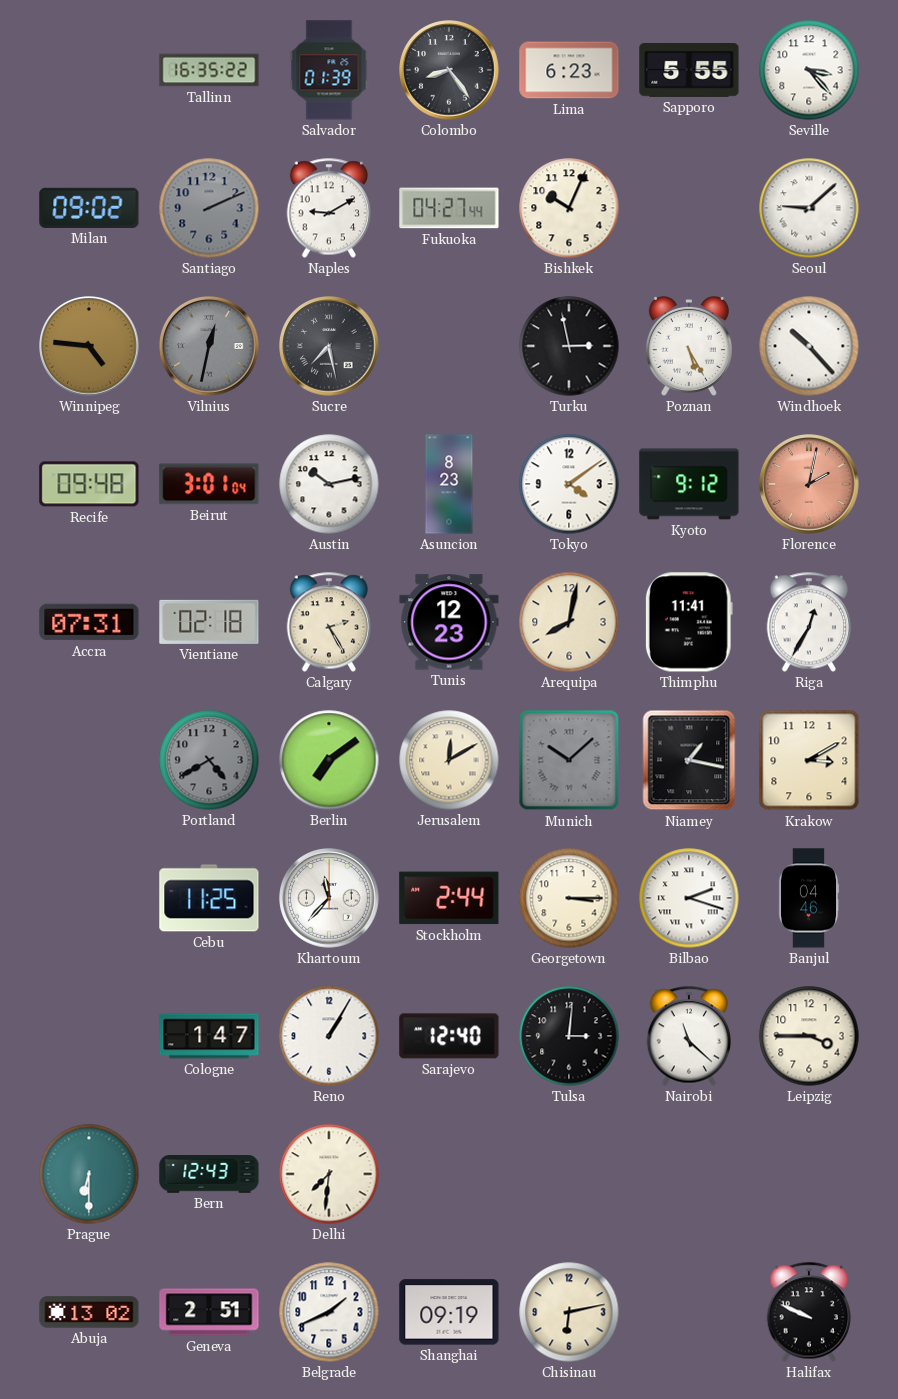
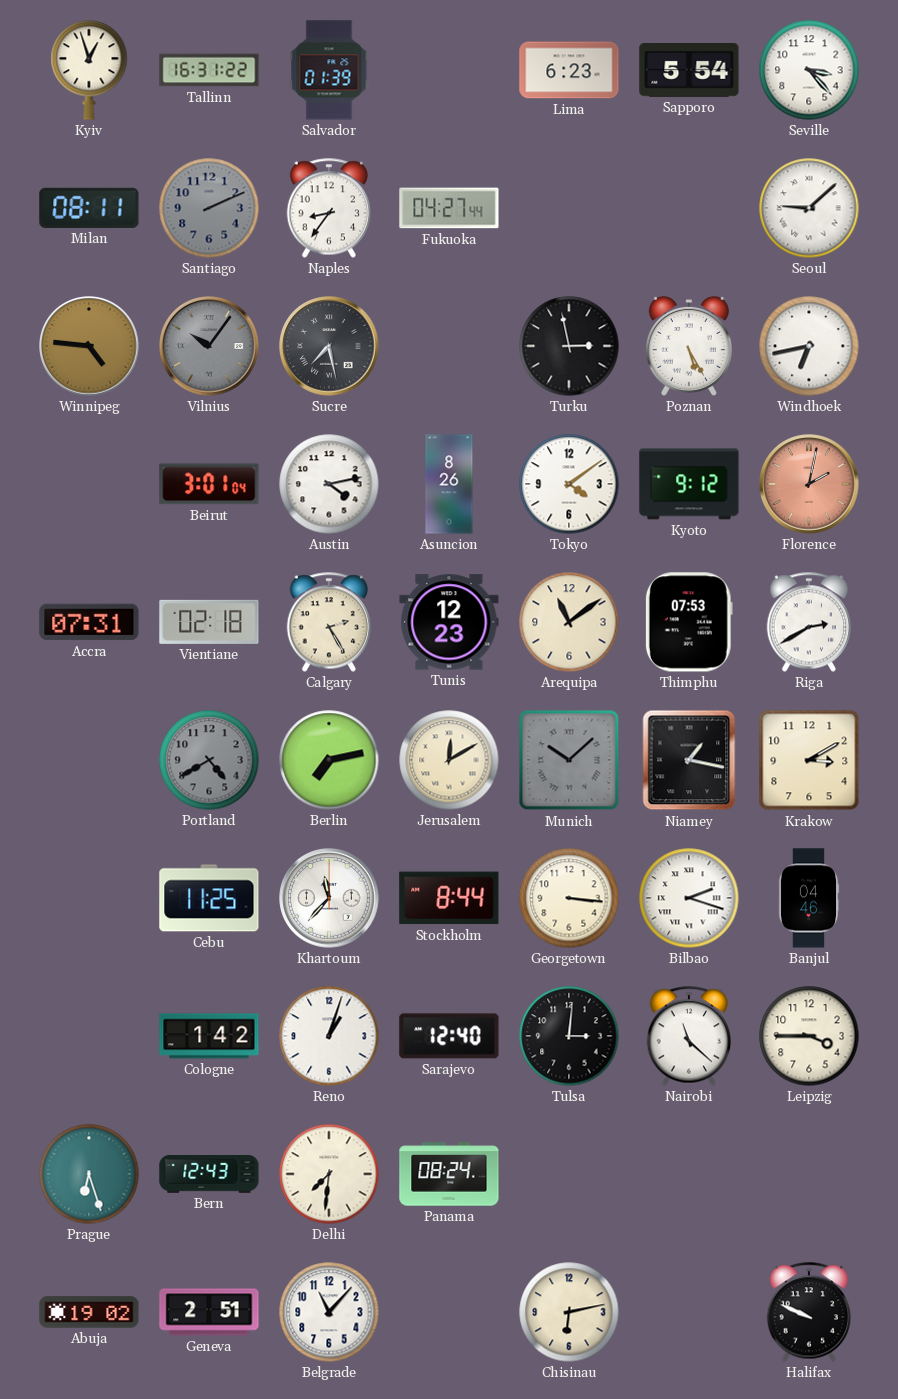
Kyiv: none -> 12:57
Tallinn: 16:35 -> 16:31
Colombo: 8:24 -> none
Sapporo: 5:55 -> 5:54
Milan: 09:02 -> 08:11
Naples: 9:10 -> 8:36
Bishkek: 10:04 -> none
Vilnius: 12:32 -> 10:06
Windhoek: 10:23 -> 6:43
Recife: 09:48 -> none
Austin: 10:13 -> 4:13
Asuncion: 8:23 -> 8:26
Arequipa: 8:02 -> 11:09
Thimphu: 11:41 -> 07:53
Riga: 12:35 -> 2:40
Berlin: 7:09 -> 7:13
Stockholm: 2:44 -> 8:44
Georgetown: 3:15 -> 3:16
Cologne: 1:47 -> 1:42
Reno: 1:05 -> 1:03
Prague: 6:30 -> 6:27
Panama: none -> 08:24
Abuja: 13:02 -> 19:02
Belgrade: 1:41 -> 11:07
Shanghai: 09:19 -> none
